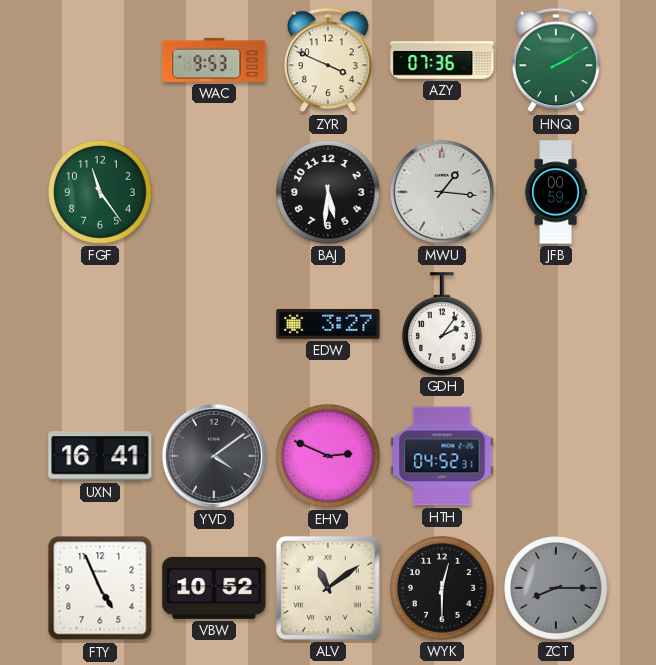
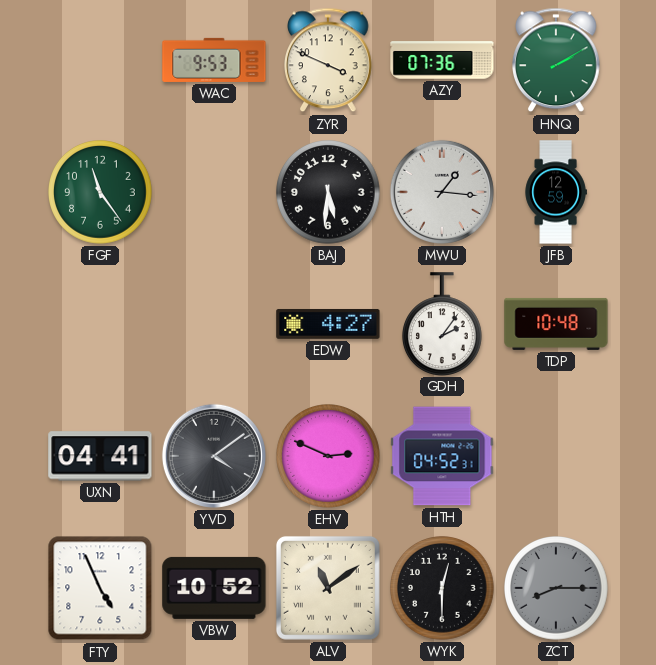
JFB: 00:59 -> 12:59
EDW: 3:27 -> 4:27
TDP: none -> 10:48
UXN: 16:41 -> 04:41
